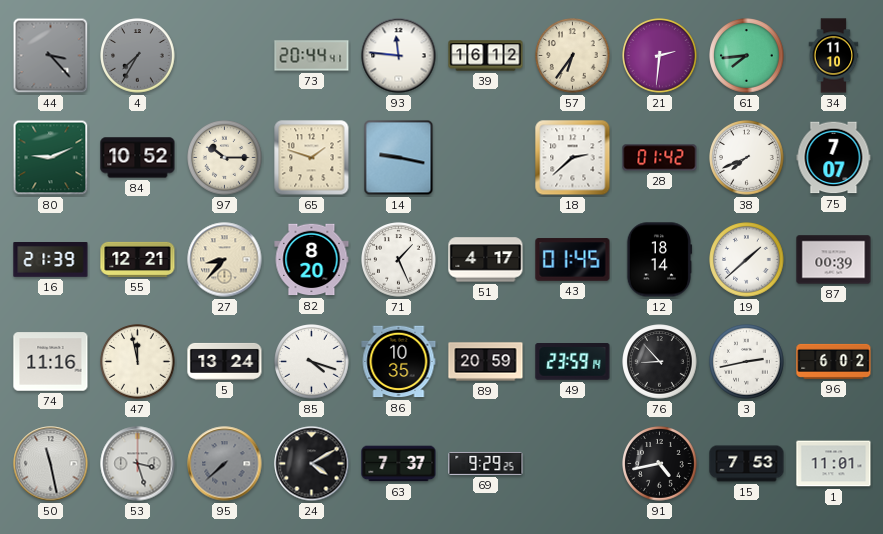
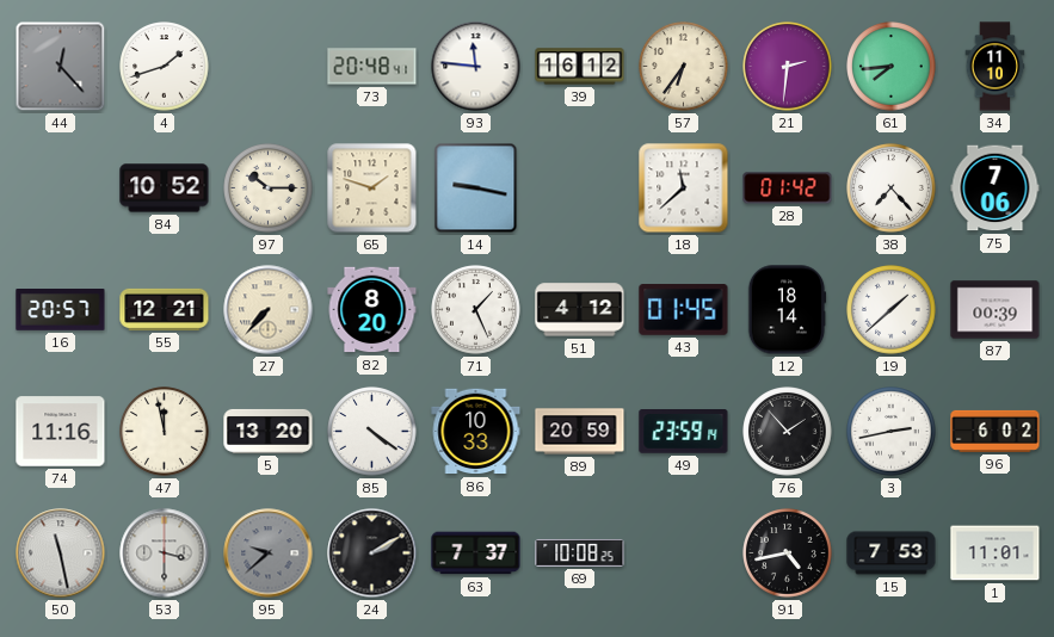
44: 3:23 -> 12:23
4: 7:35 -> 1:42
4 dial: grey -> white
73: 20:44 -> 20:48
80: 9:11 -> none
18: 2:38 -> 11:38
38: 7:41 -> 7:23
75: 7:07 -> 7:06
16: 21:39 -> 20:57
27: 8:37 -> 7:37
51: 4:17 -> 4:12
5: 13:24 -> 13:20
85: 4:18 -> 4:21
86: 10:35 -> 10:33
76: 8:53 -> 1:53
53: 3:27 -> 3:30
95: 7:38 -> 9:38
24: 4:10 -> 2:10
69: 9:29 -> 10:08
